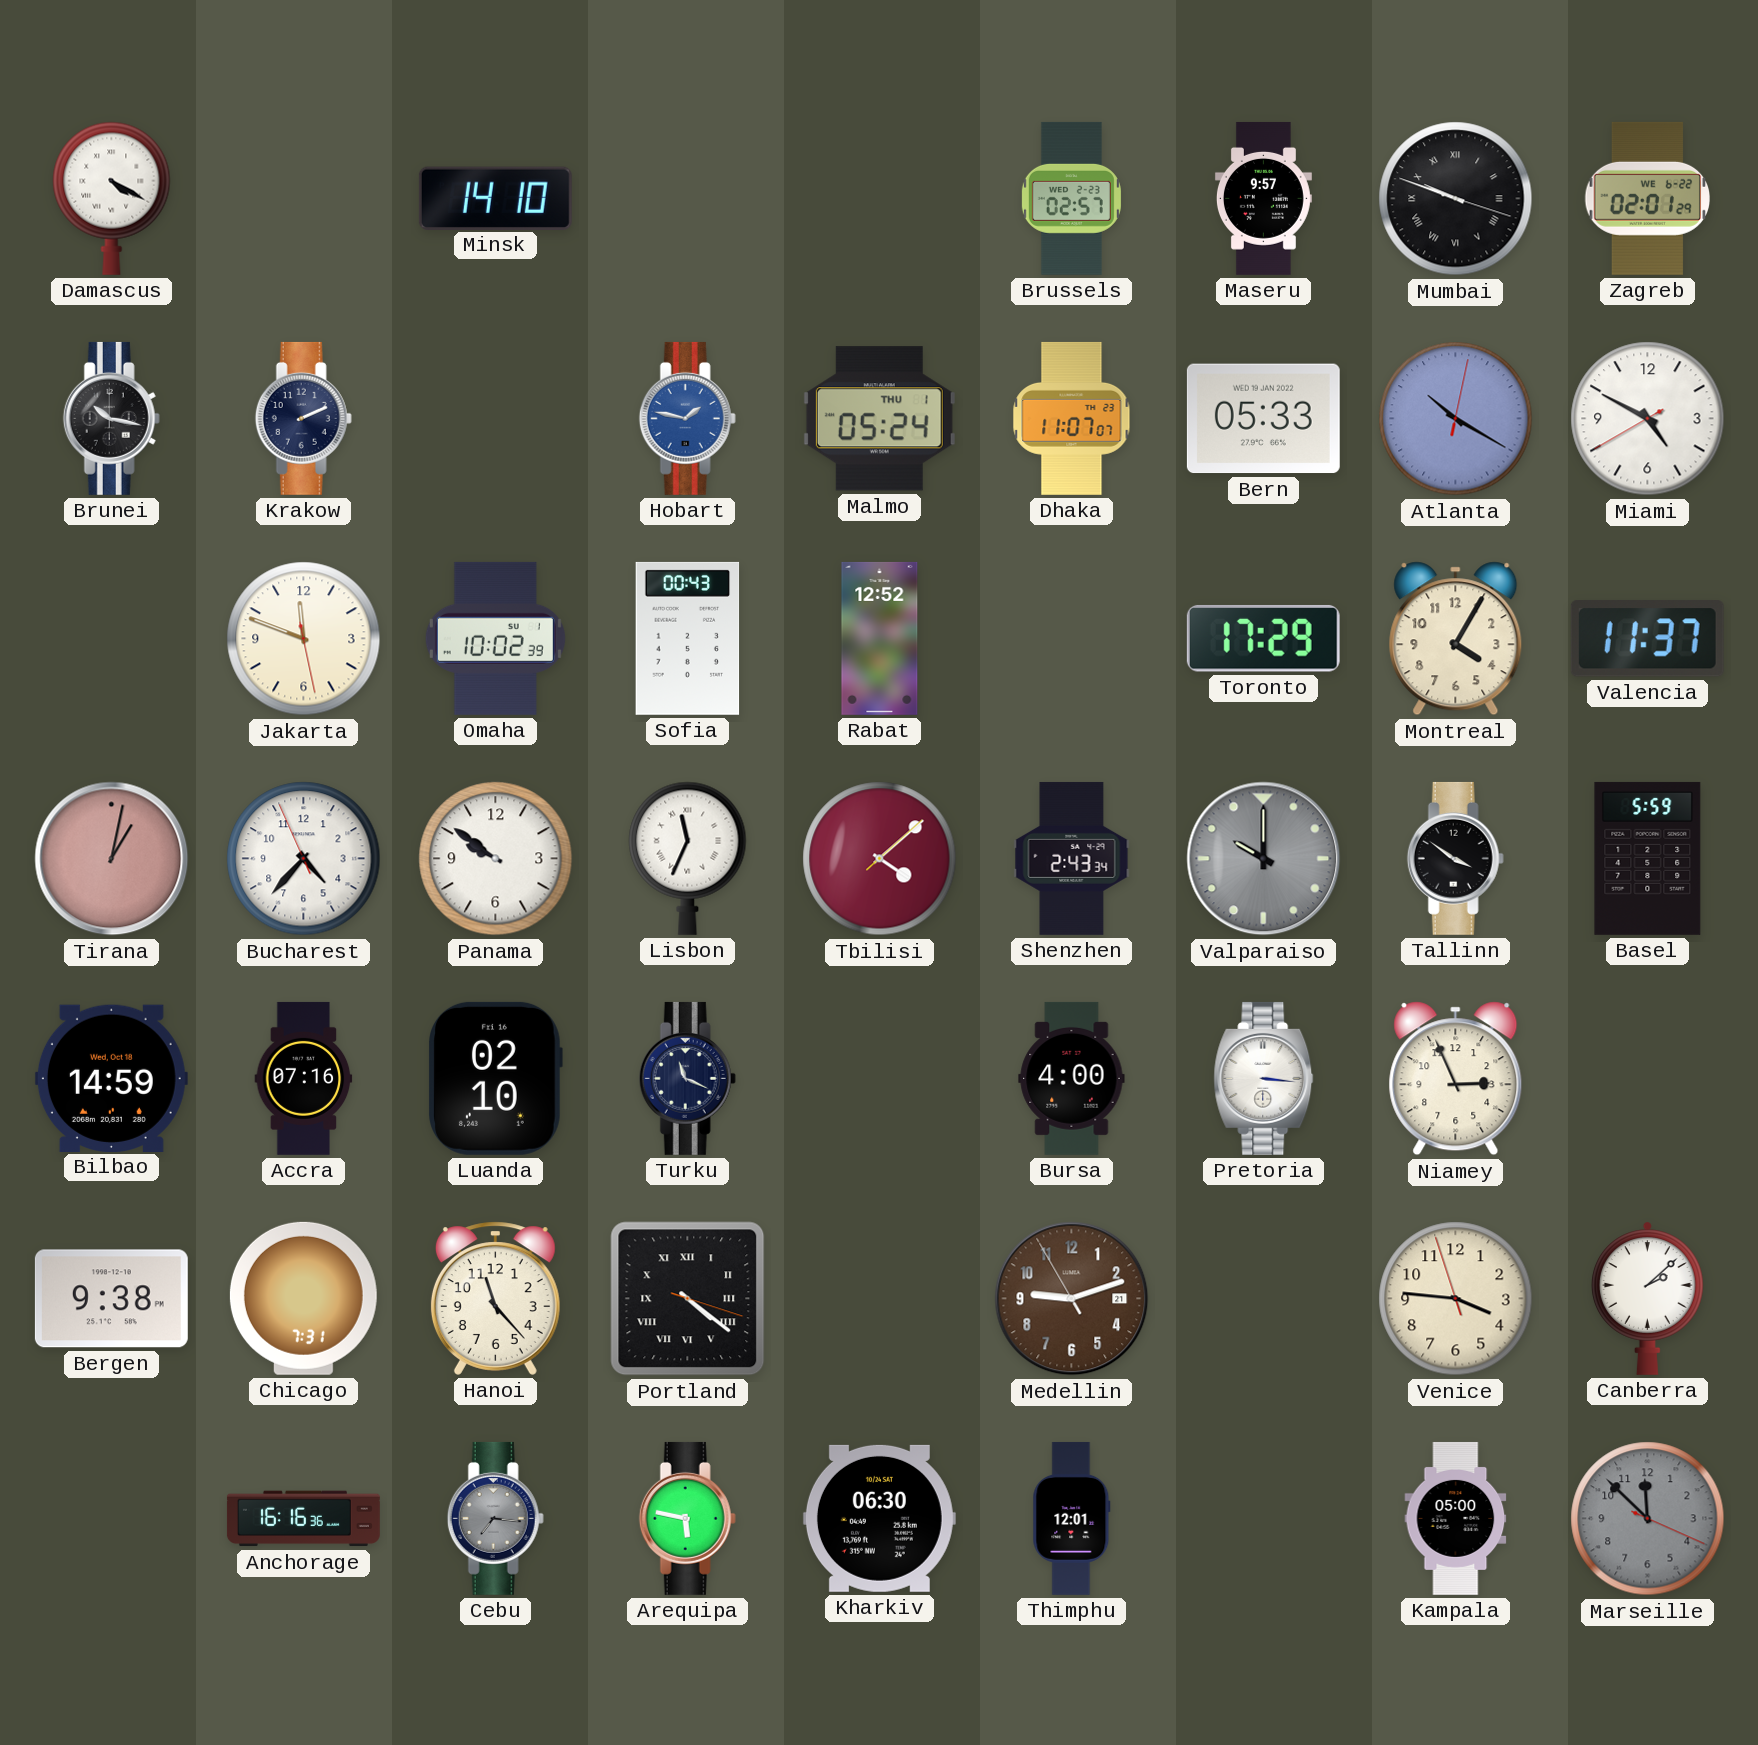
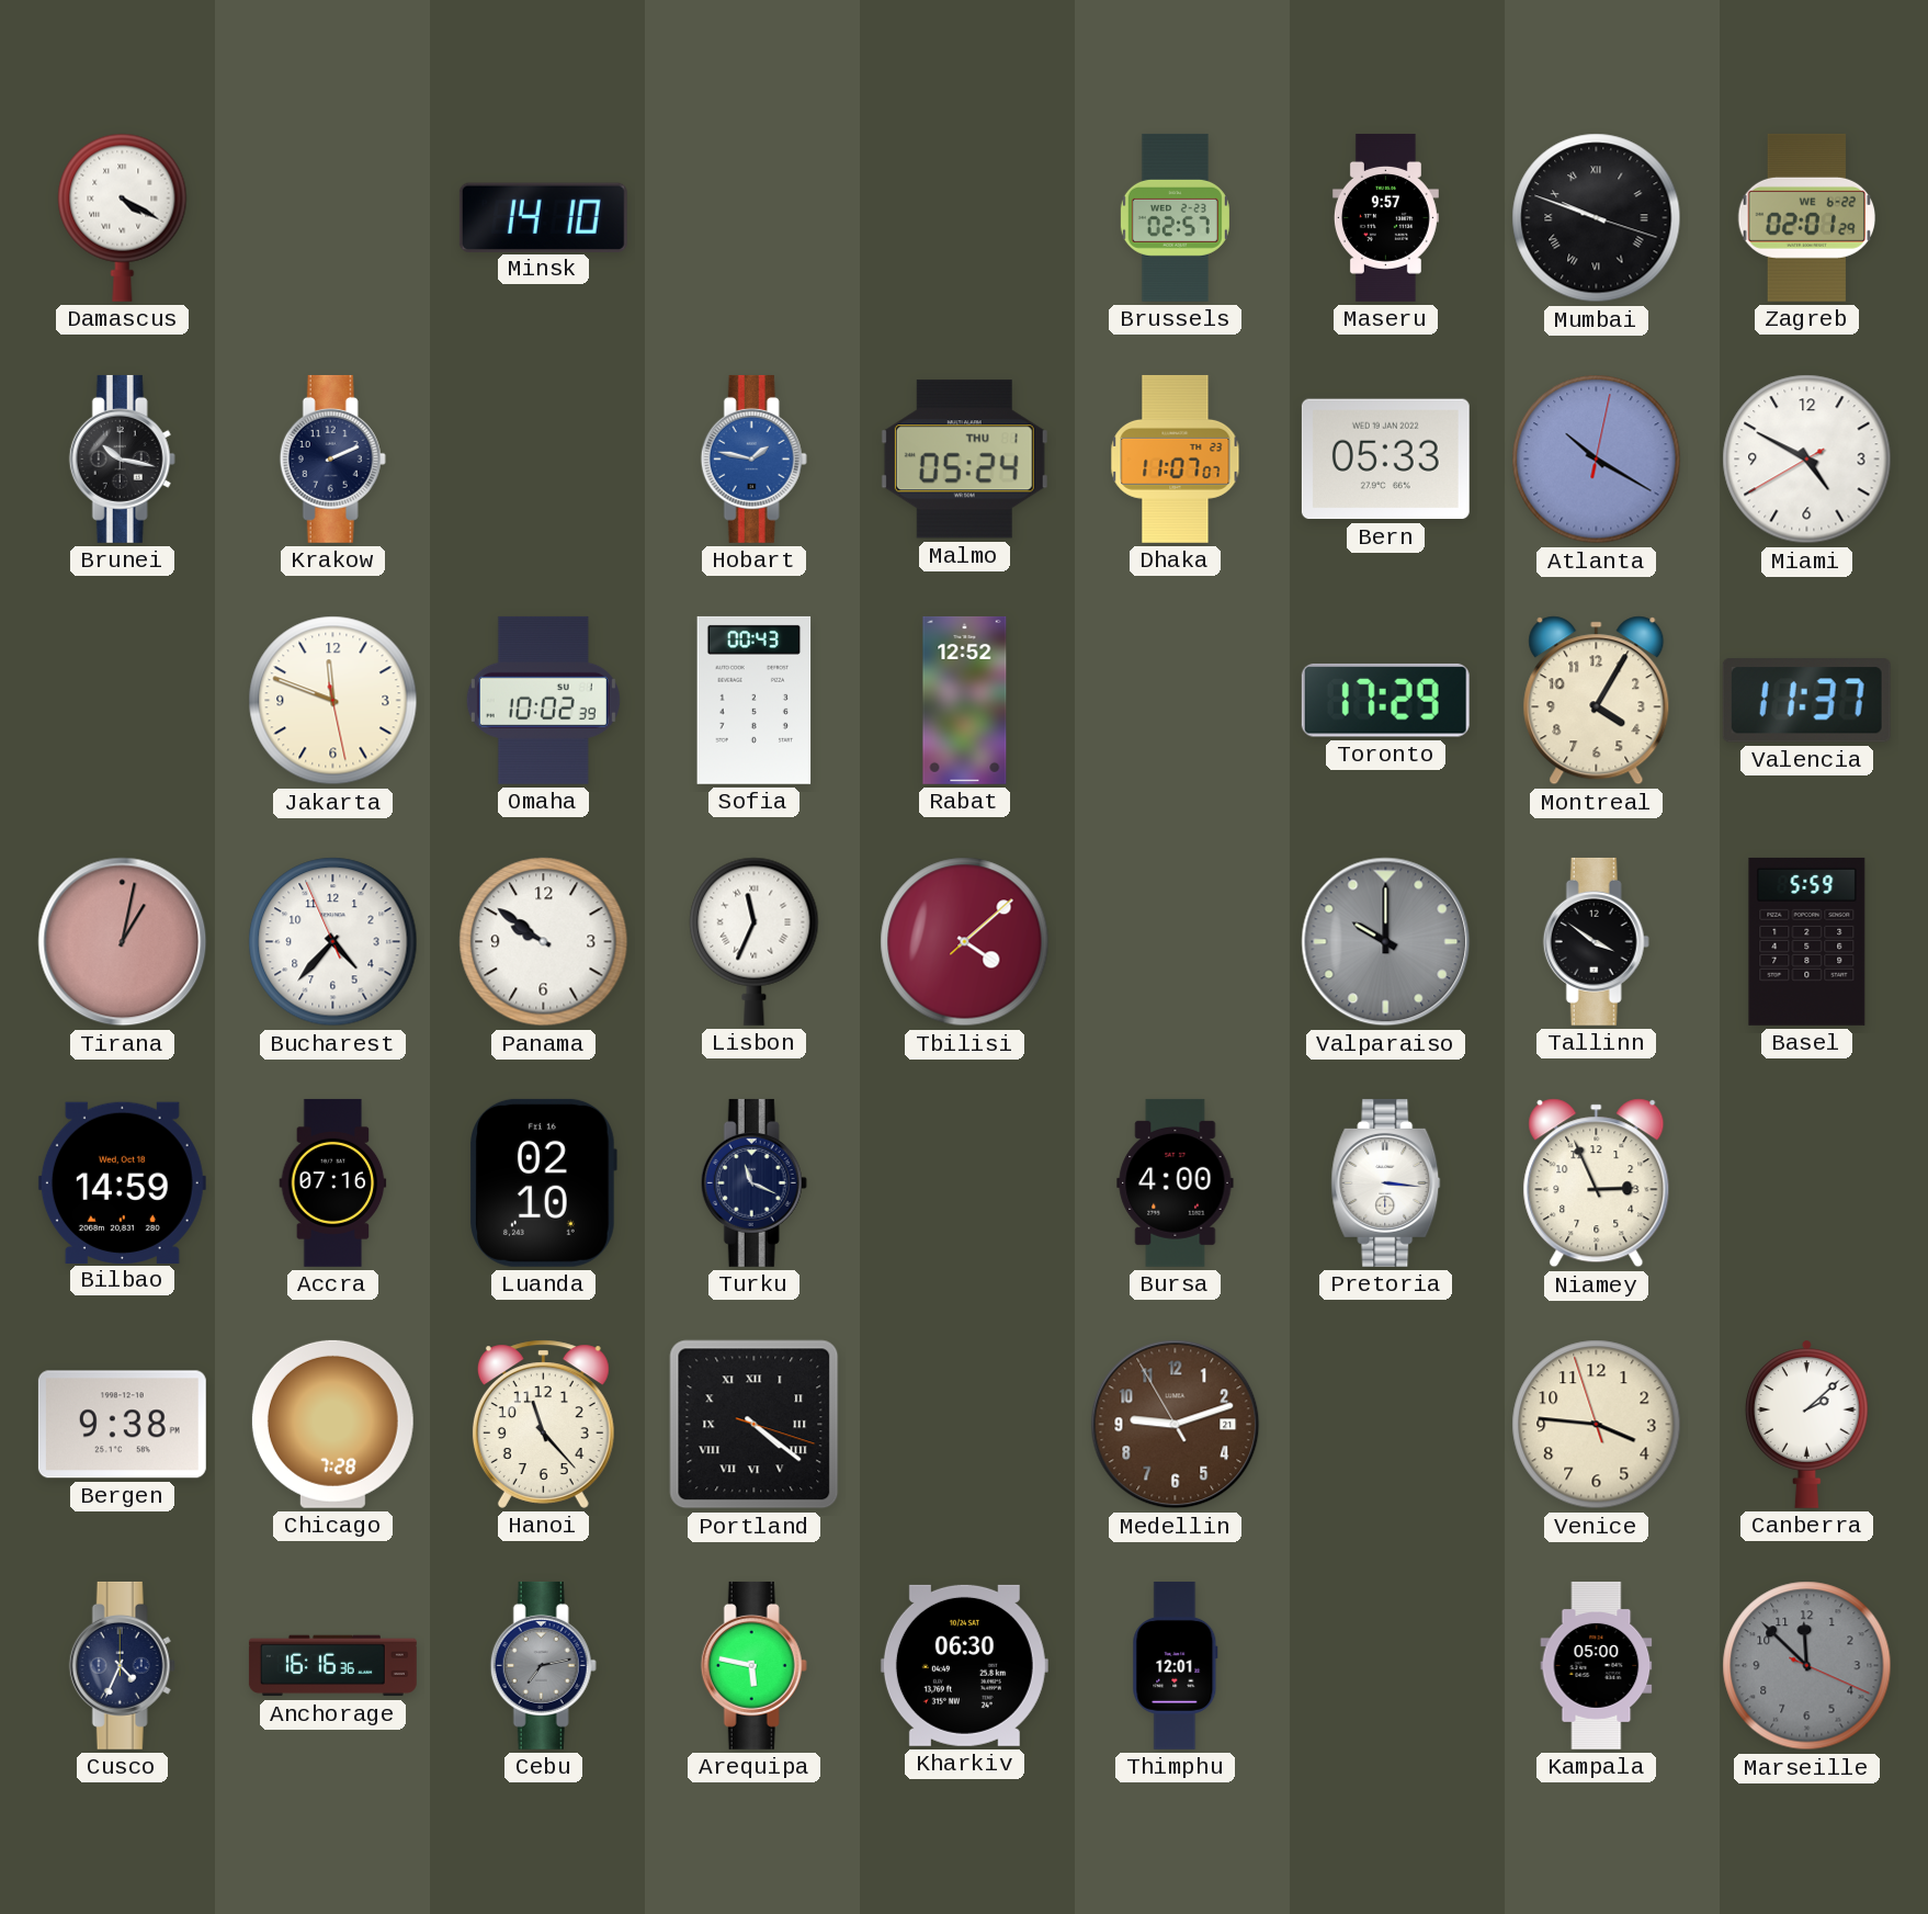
Shenzhen: 2:43 -> none
Chicago: 7:31 -> 7:28
Cusco: none -> 4:34
Cebu: 7:16 -> 7:13
